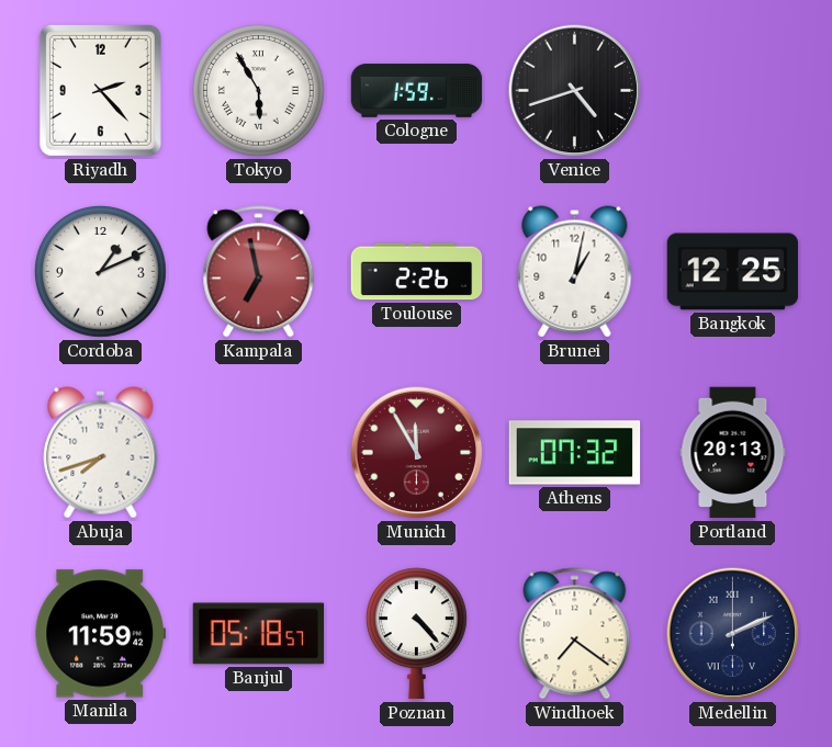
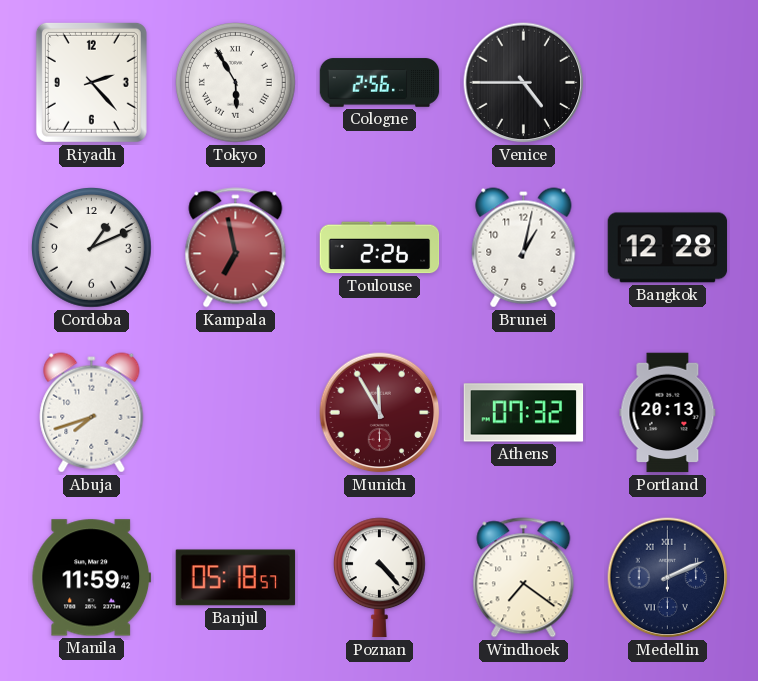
Cologne: 1:59 -> 2:56
Venice: 4:42 -> 4:45
Bangkok: 12:25 -> 12:28
